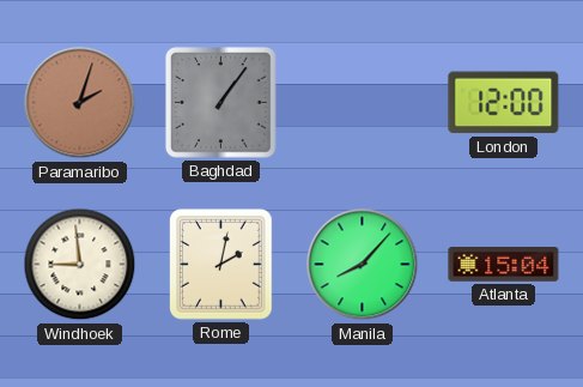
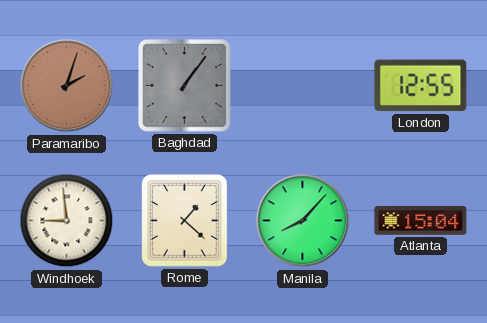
London: 12:00 -> 12:55
Rome: 2:02 -> 1:22
